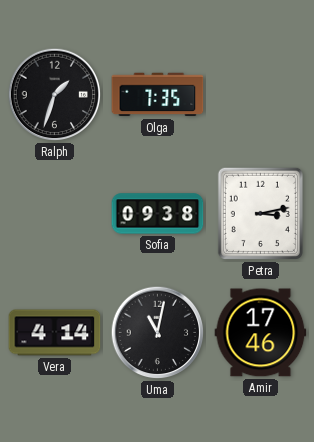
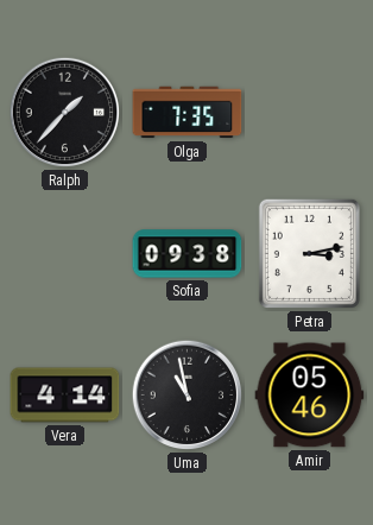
Ralph: 1:33 -> 1:37
Uma: 11:02 -> 10:58
Amir: 17:46 -> 05:46
